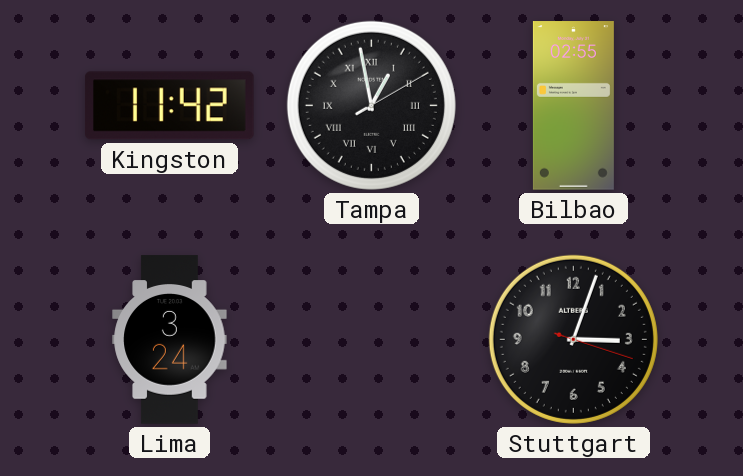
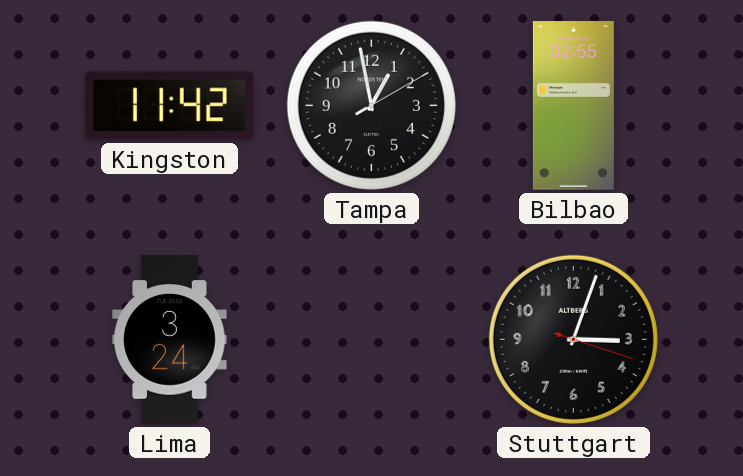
Tampa numerals: Roman -> Arabic
